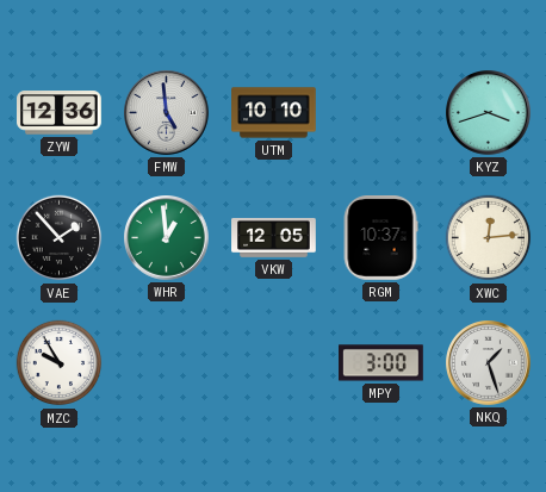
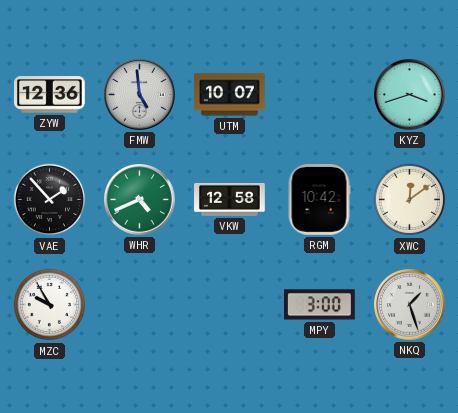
UTM: 10:10 -> 10:07
WHR: 12:59 -> 4:41
VKW: 12:05 -> 12:58
RGM: 10:37 -> 10:42
XWC: 12:14 -> 12:09
